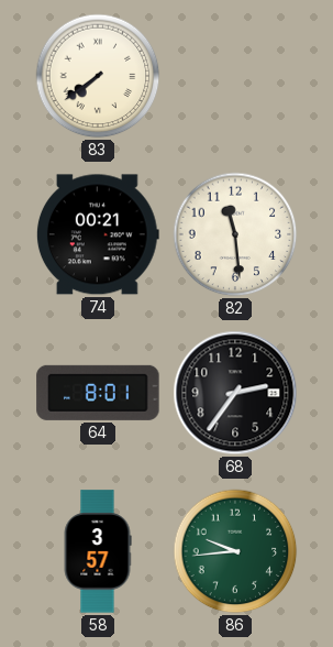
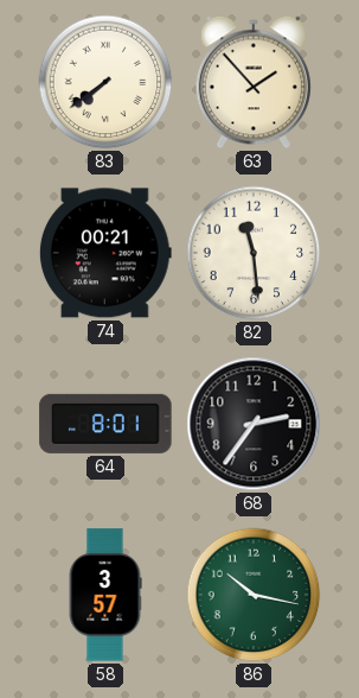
63: none -> 1:53
86: 9:44 -> 10:17
